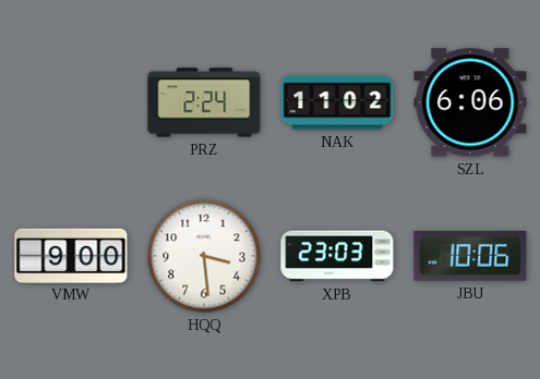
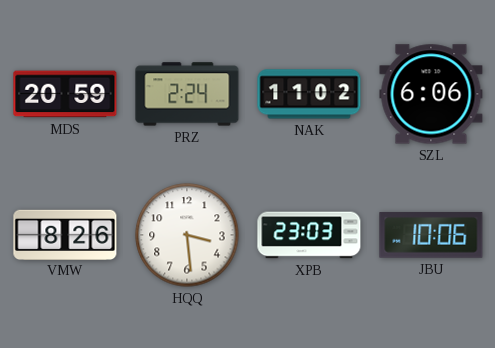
MDS: none -> 20:59
VMW: 9:00 -> 8:26
